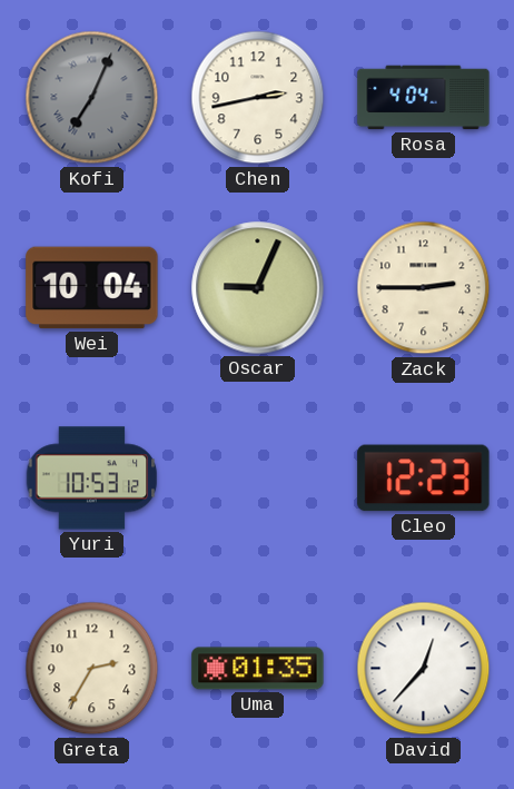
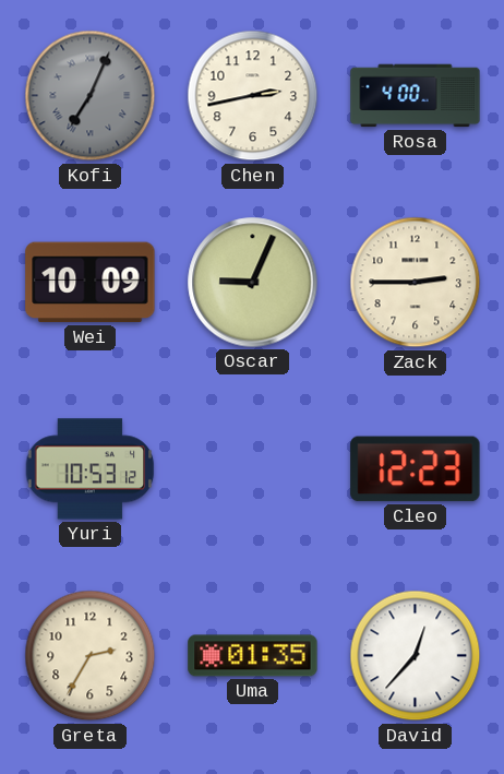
Rosa: 4:04 -> 4:00
Wei: 10:04 -> 10:09
